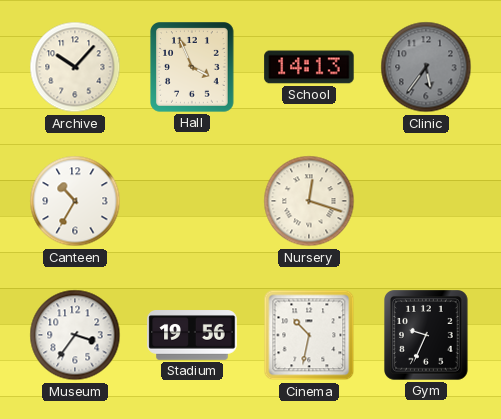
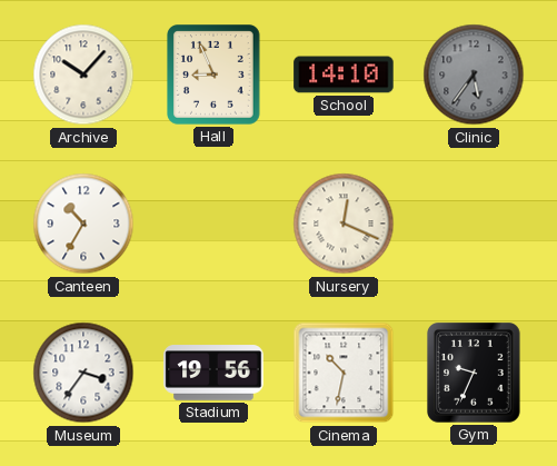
Hall: 3:56 -> 8:56
School: 14:13 -> 14:10
Nursery: 12:18 -> 12:19
